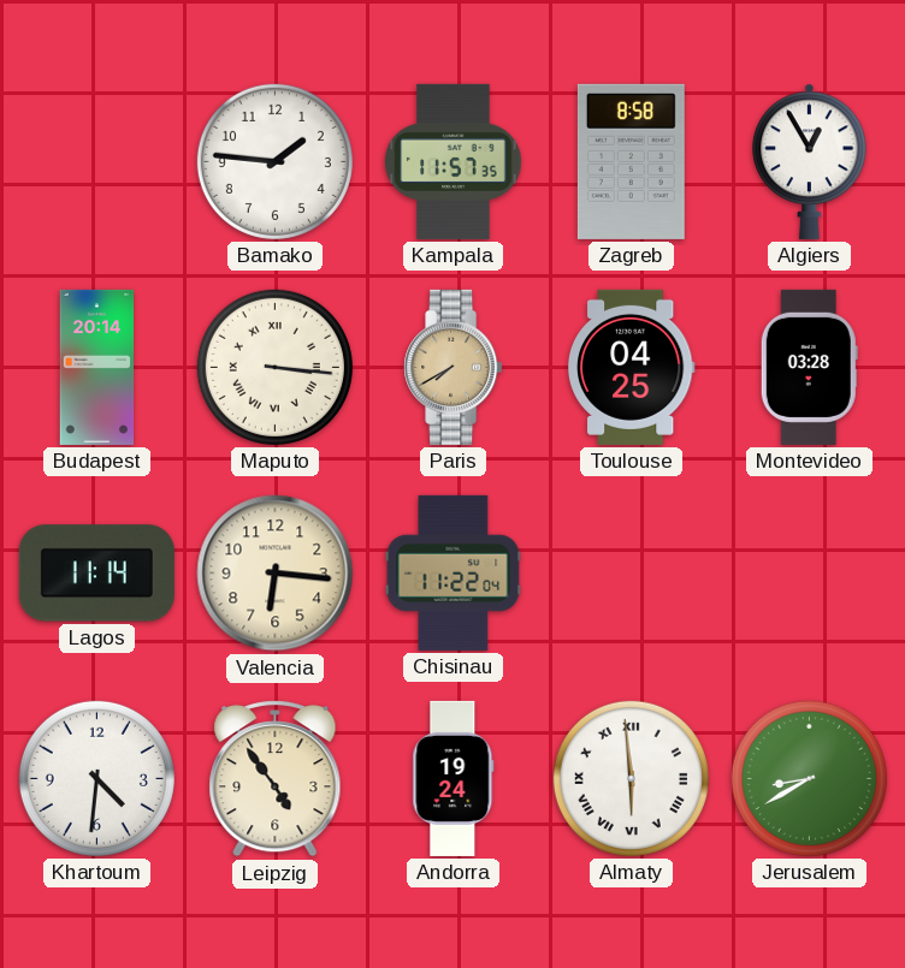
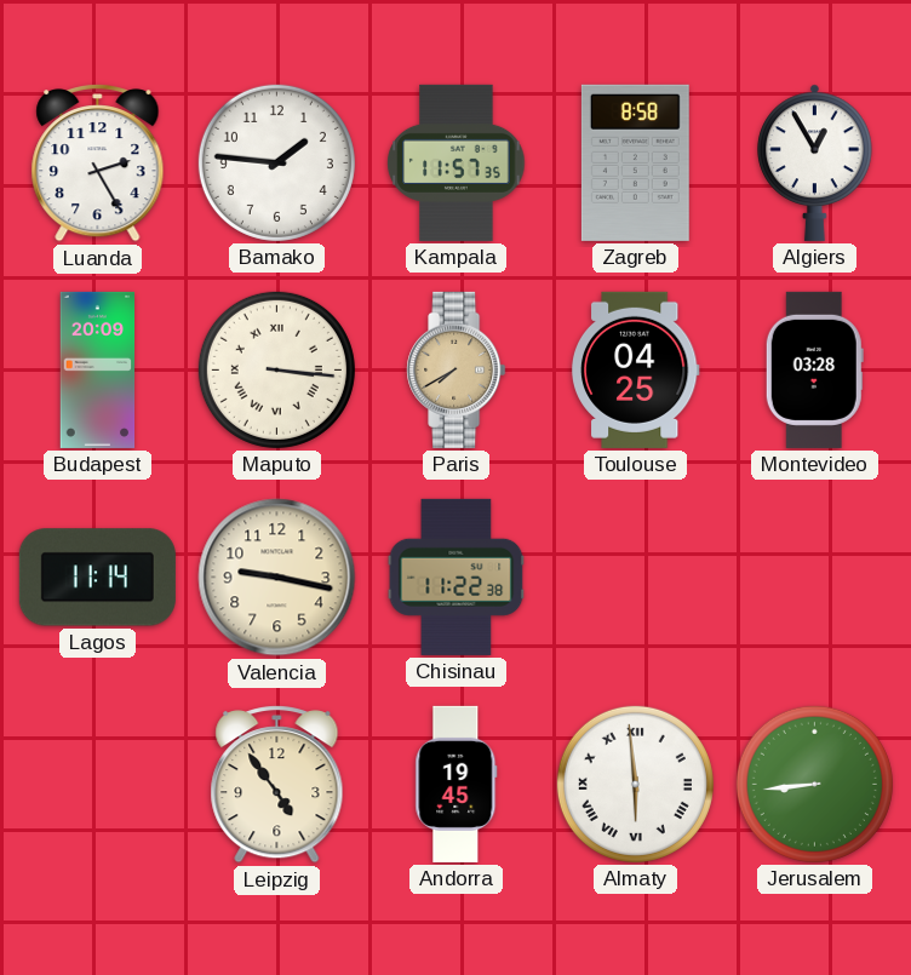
Luanda: none -> 2:25
Budapest: 20:14 -> 20:09
Valencia: 6:16 -> 9:17
Chisinau: 11:22:04 -> 11:22:38
Khartoum: 4:31 -> none
Andorra: 19:24 -> 19:45
Jerusalem: 8:40 -> 8:44
